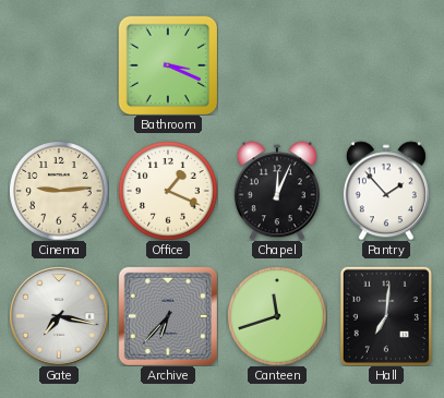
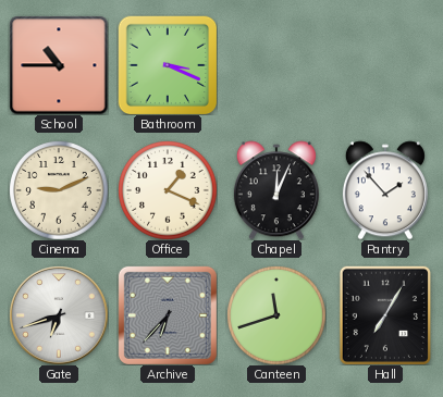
School: none -> 10:45
Cinema: 9:14 -> 9:11
Gate: 7:17 -> 6:42
Hall: 7:01 -> 7:05
